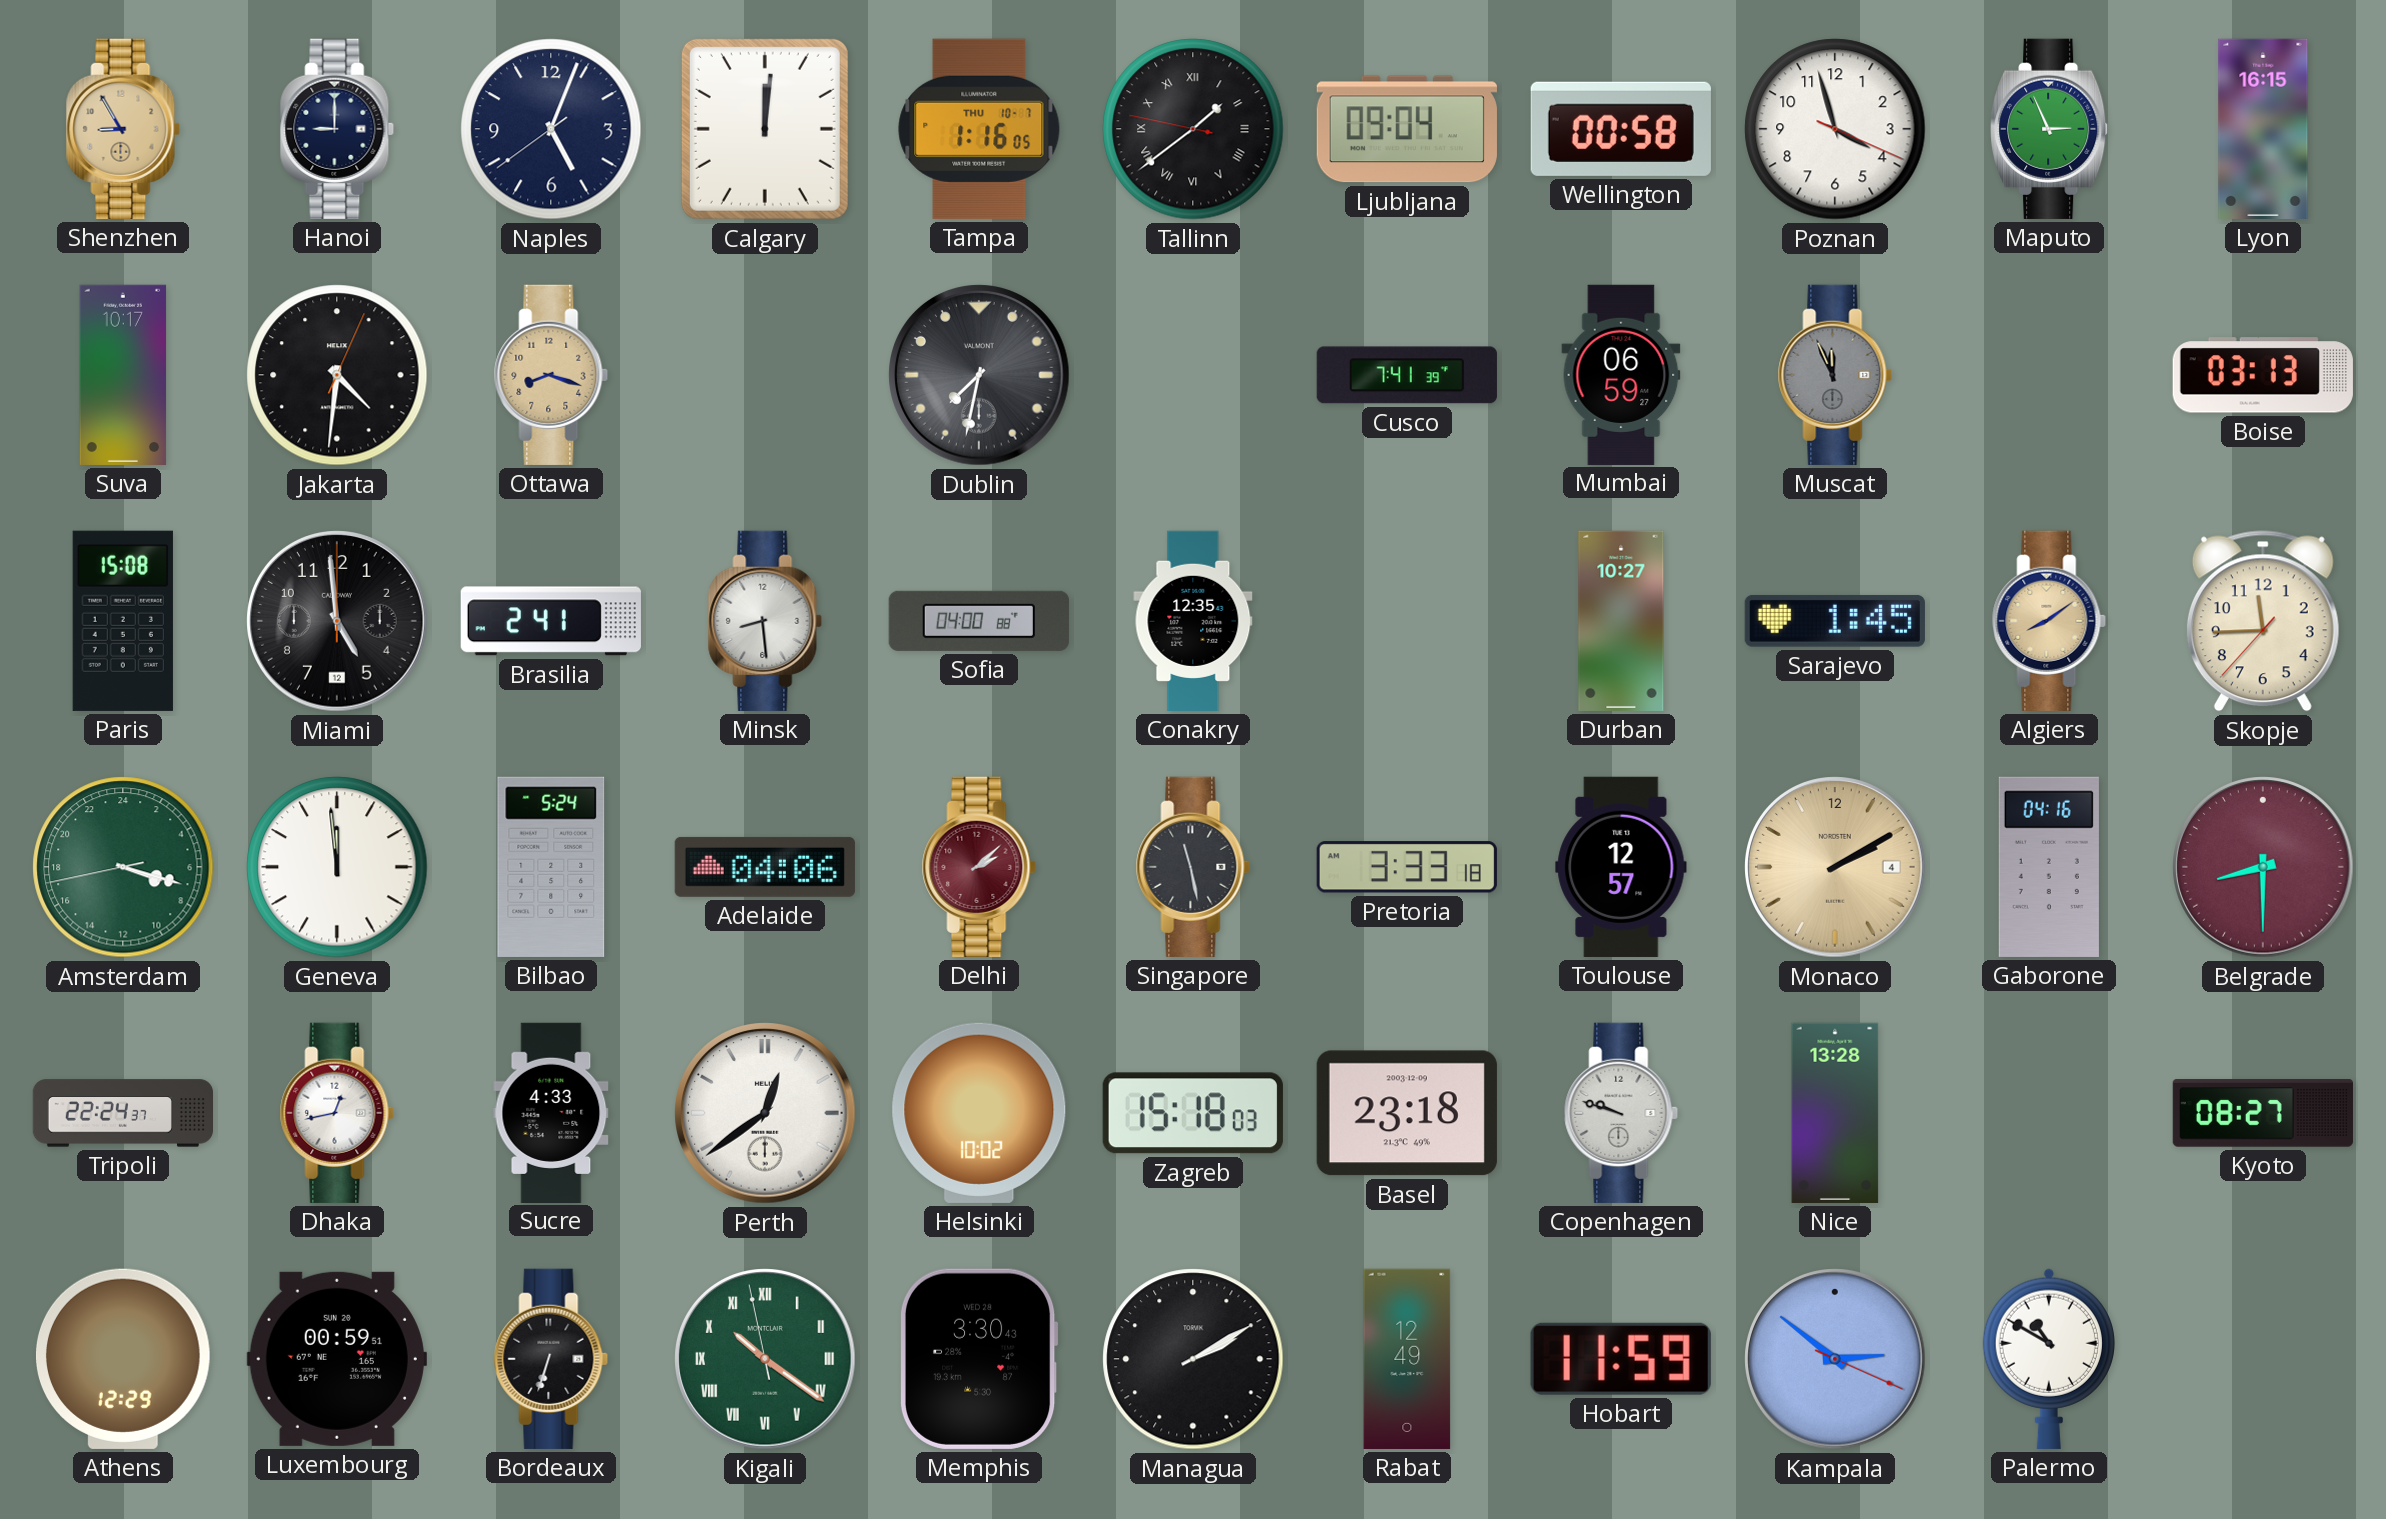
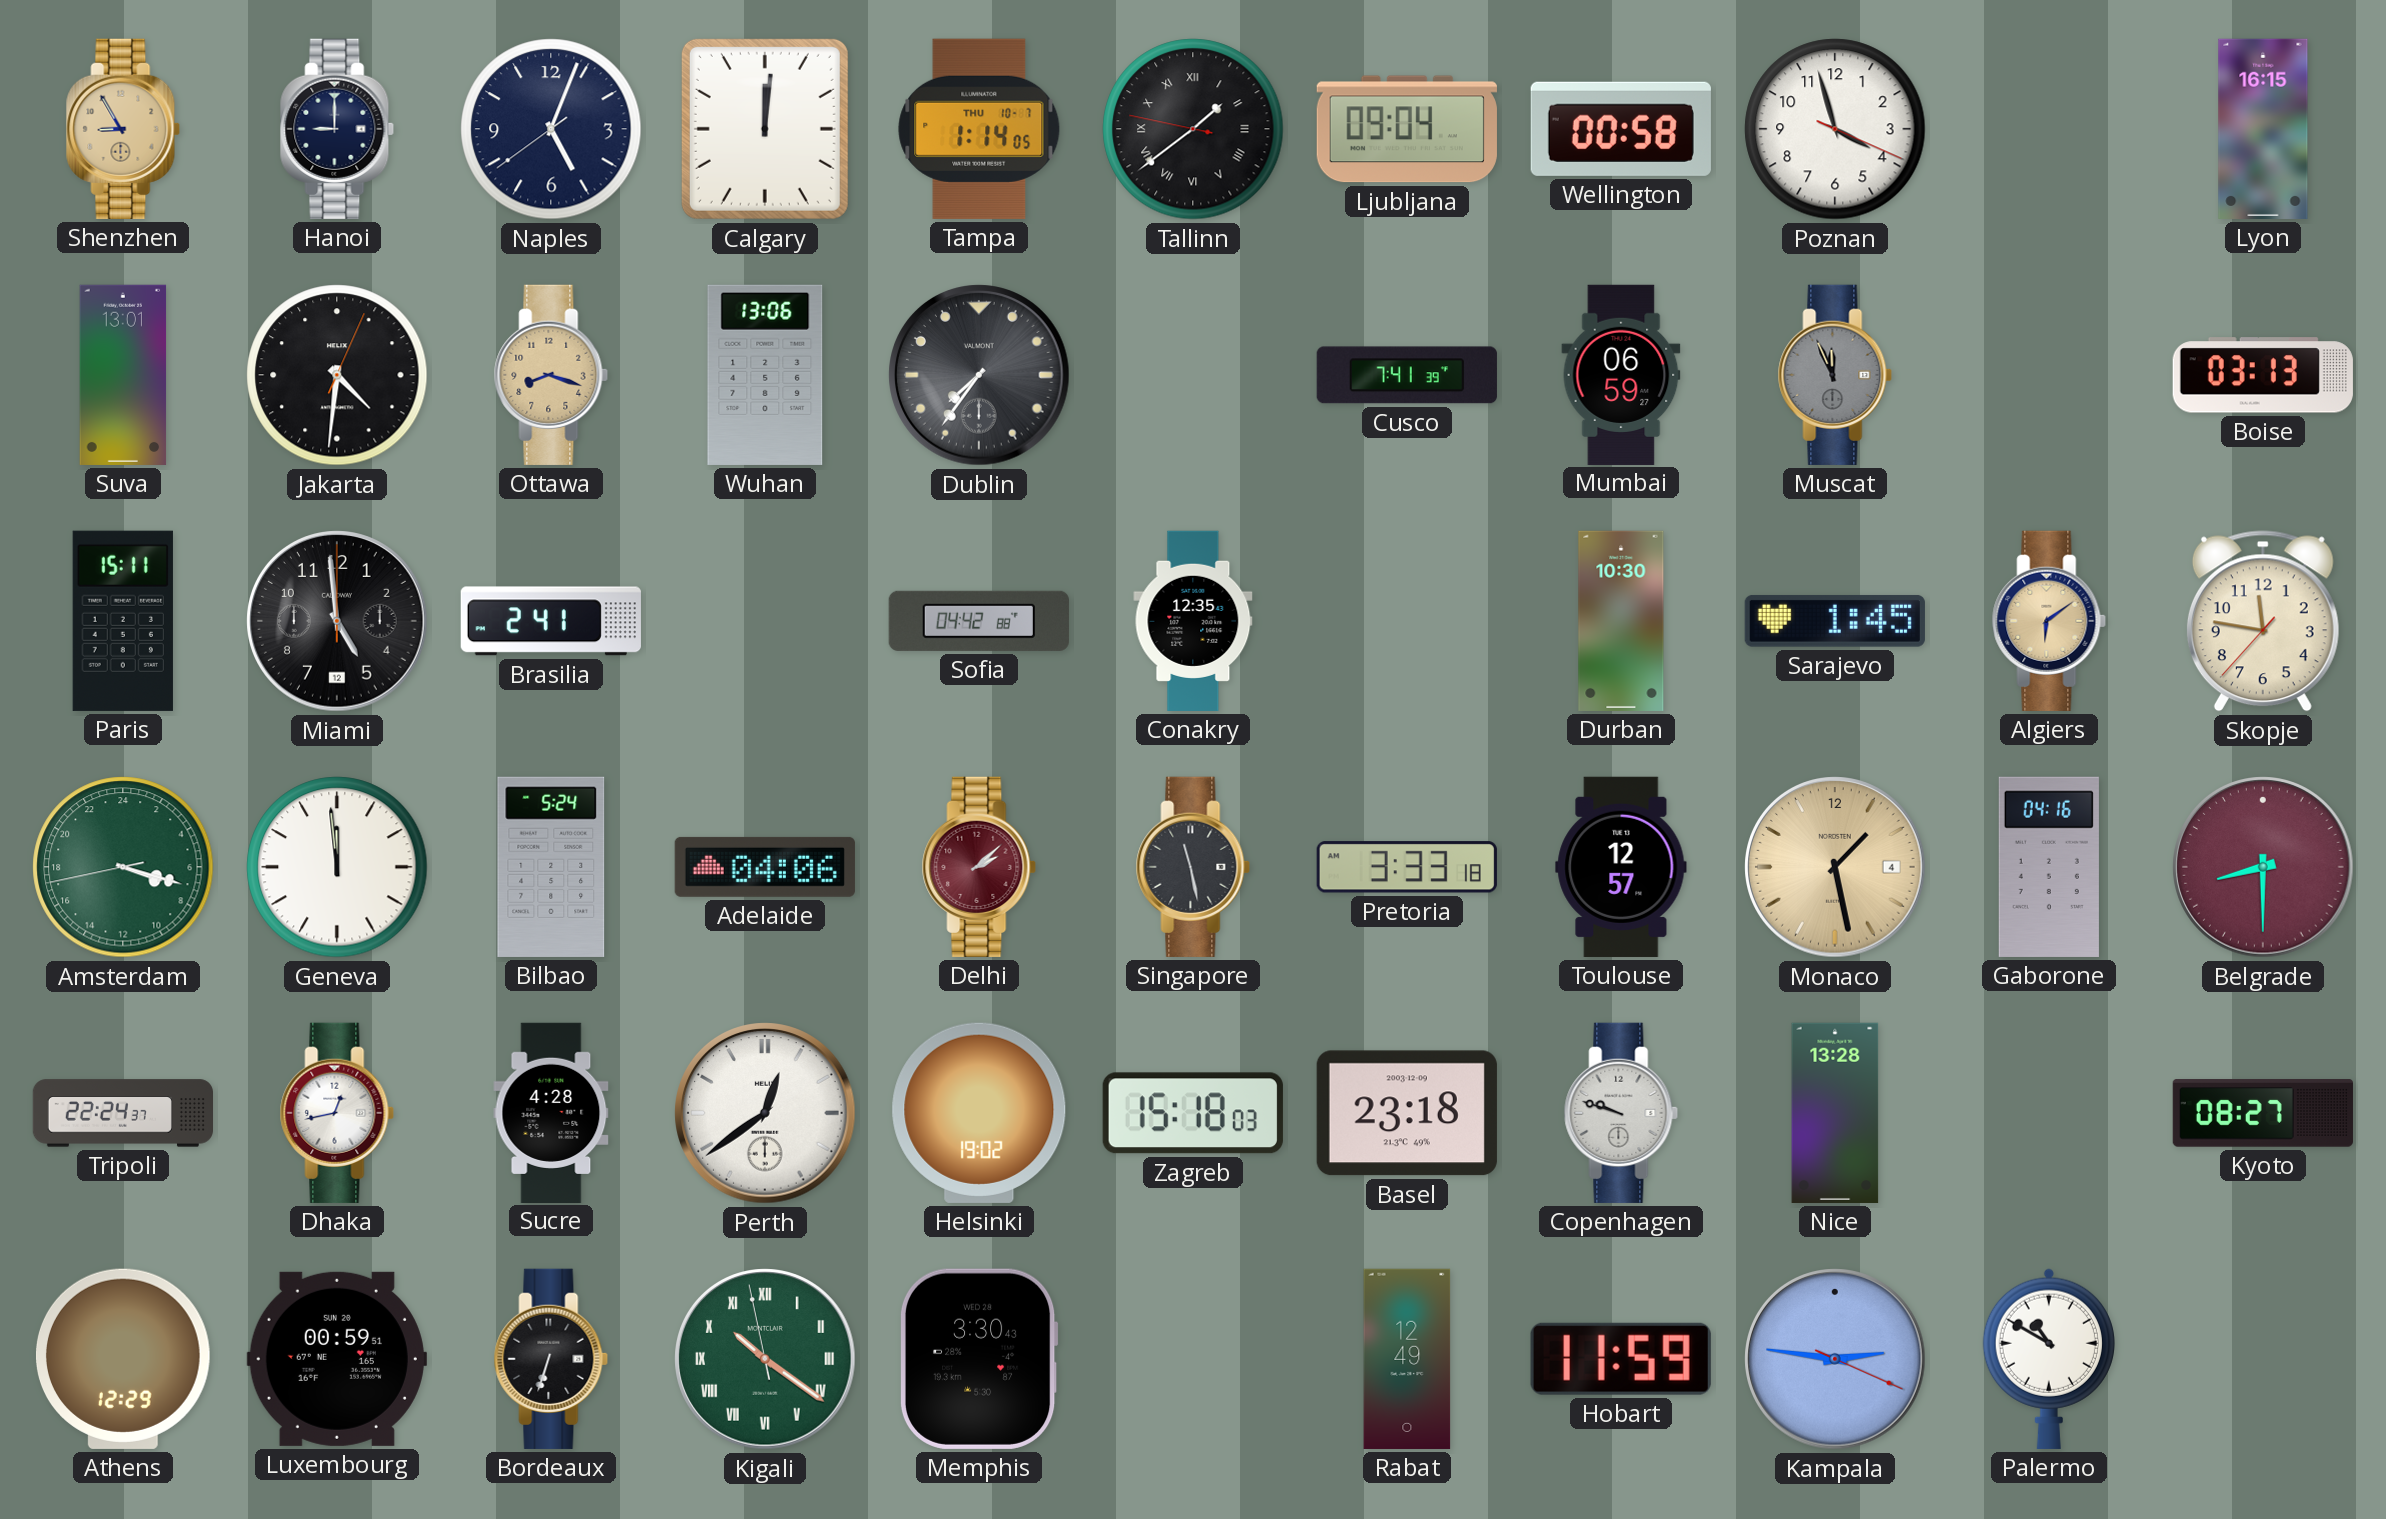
Tampa: 1:16 -> 1:14
Maputo: 2:56 -> none
Suva: 10:17 -> 13:01
Wuhan: none -> 13:06
Dublin: 7:32 -> 7:36
Paris: 15:08 -> 15:11
Minsk: 8:29 -> none
Sofia: 04:00 -> 04:42
Durban: 10:27 -> 10:30
Algiers: 8:09 -> 6:09
Skopje: 11:44 -> 11:46
Monaco: 2:10 -> 1:28
Sucre: 4:33 -> 4:28
Helsinki: 10:02 -> 19:02
Managua: 2:10 -> none
Kampala: 2:51 -> 2:46
